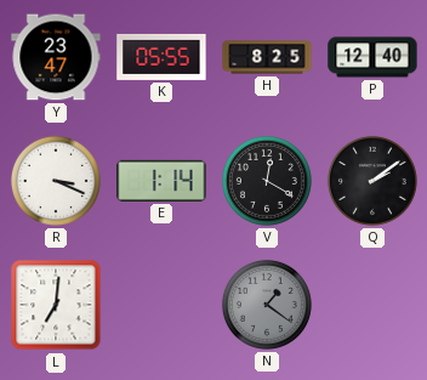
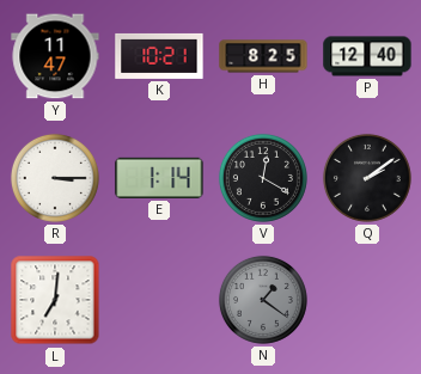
Y: 23:47 -> 11:47
K: 05:55 -> 10:21
R: 3:19 -> 3:15
